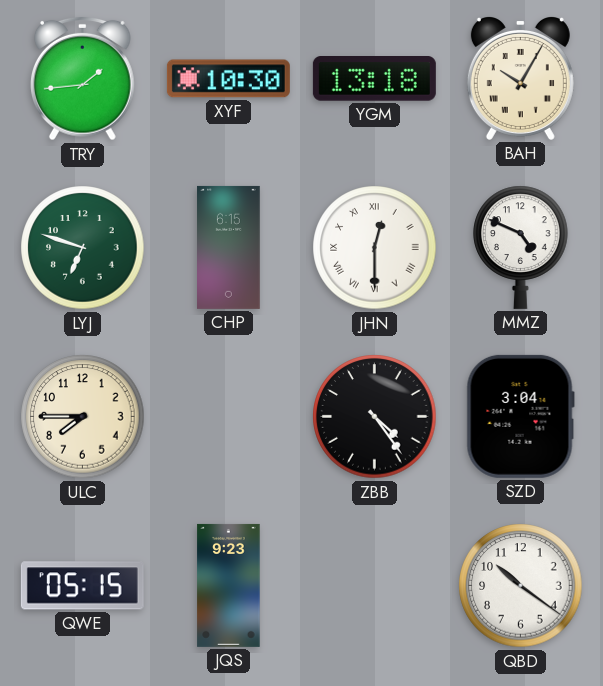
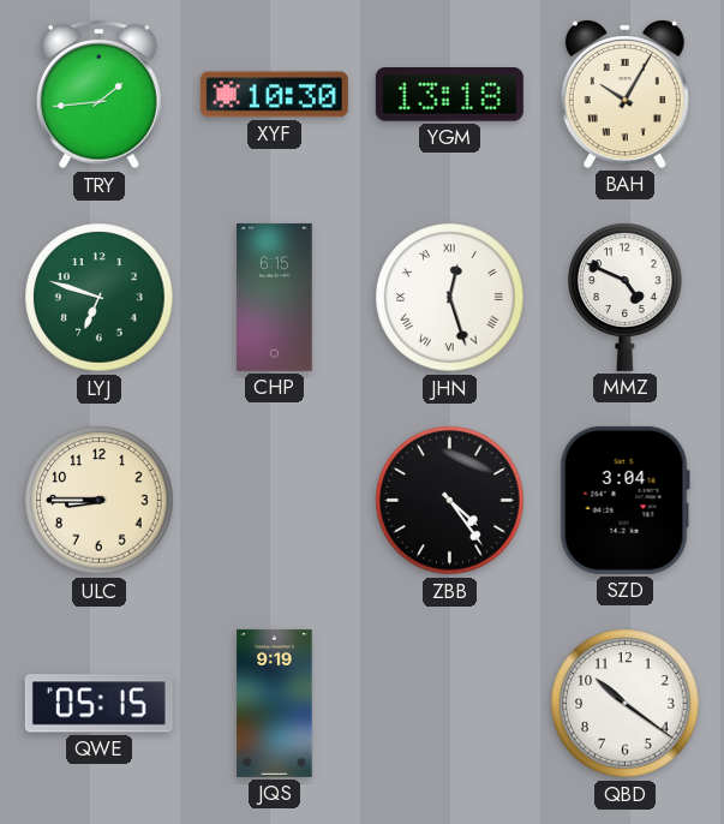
JHN: 12:30 -> 12:27
ULC: 7:45 -> 8:45
JQS: 9:23 -> 9:19
